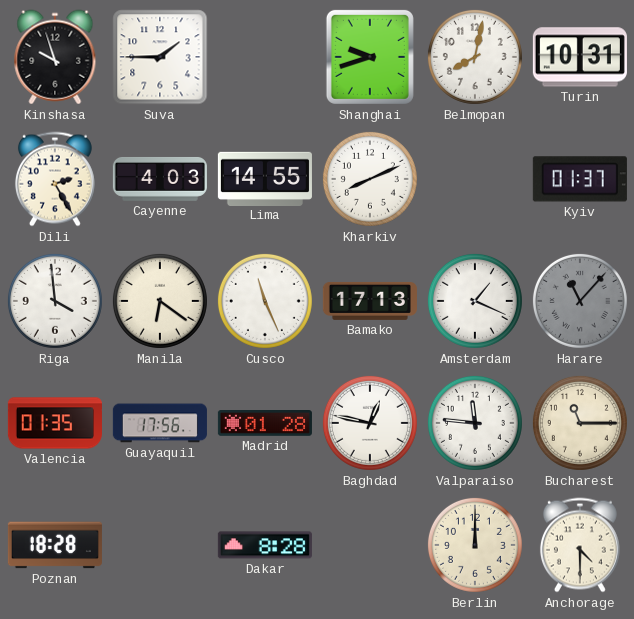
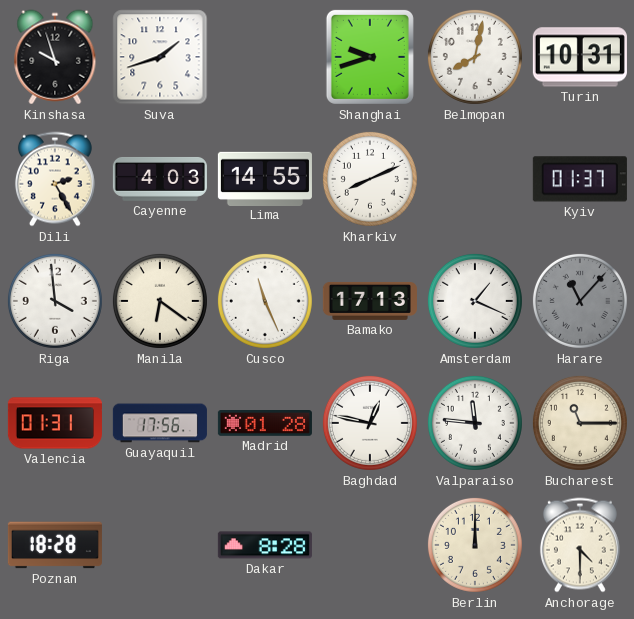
Suva: 1:45 -> 1:42
Valencia: 01:35 -> 01:31
